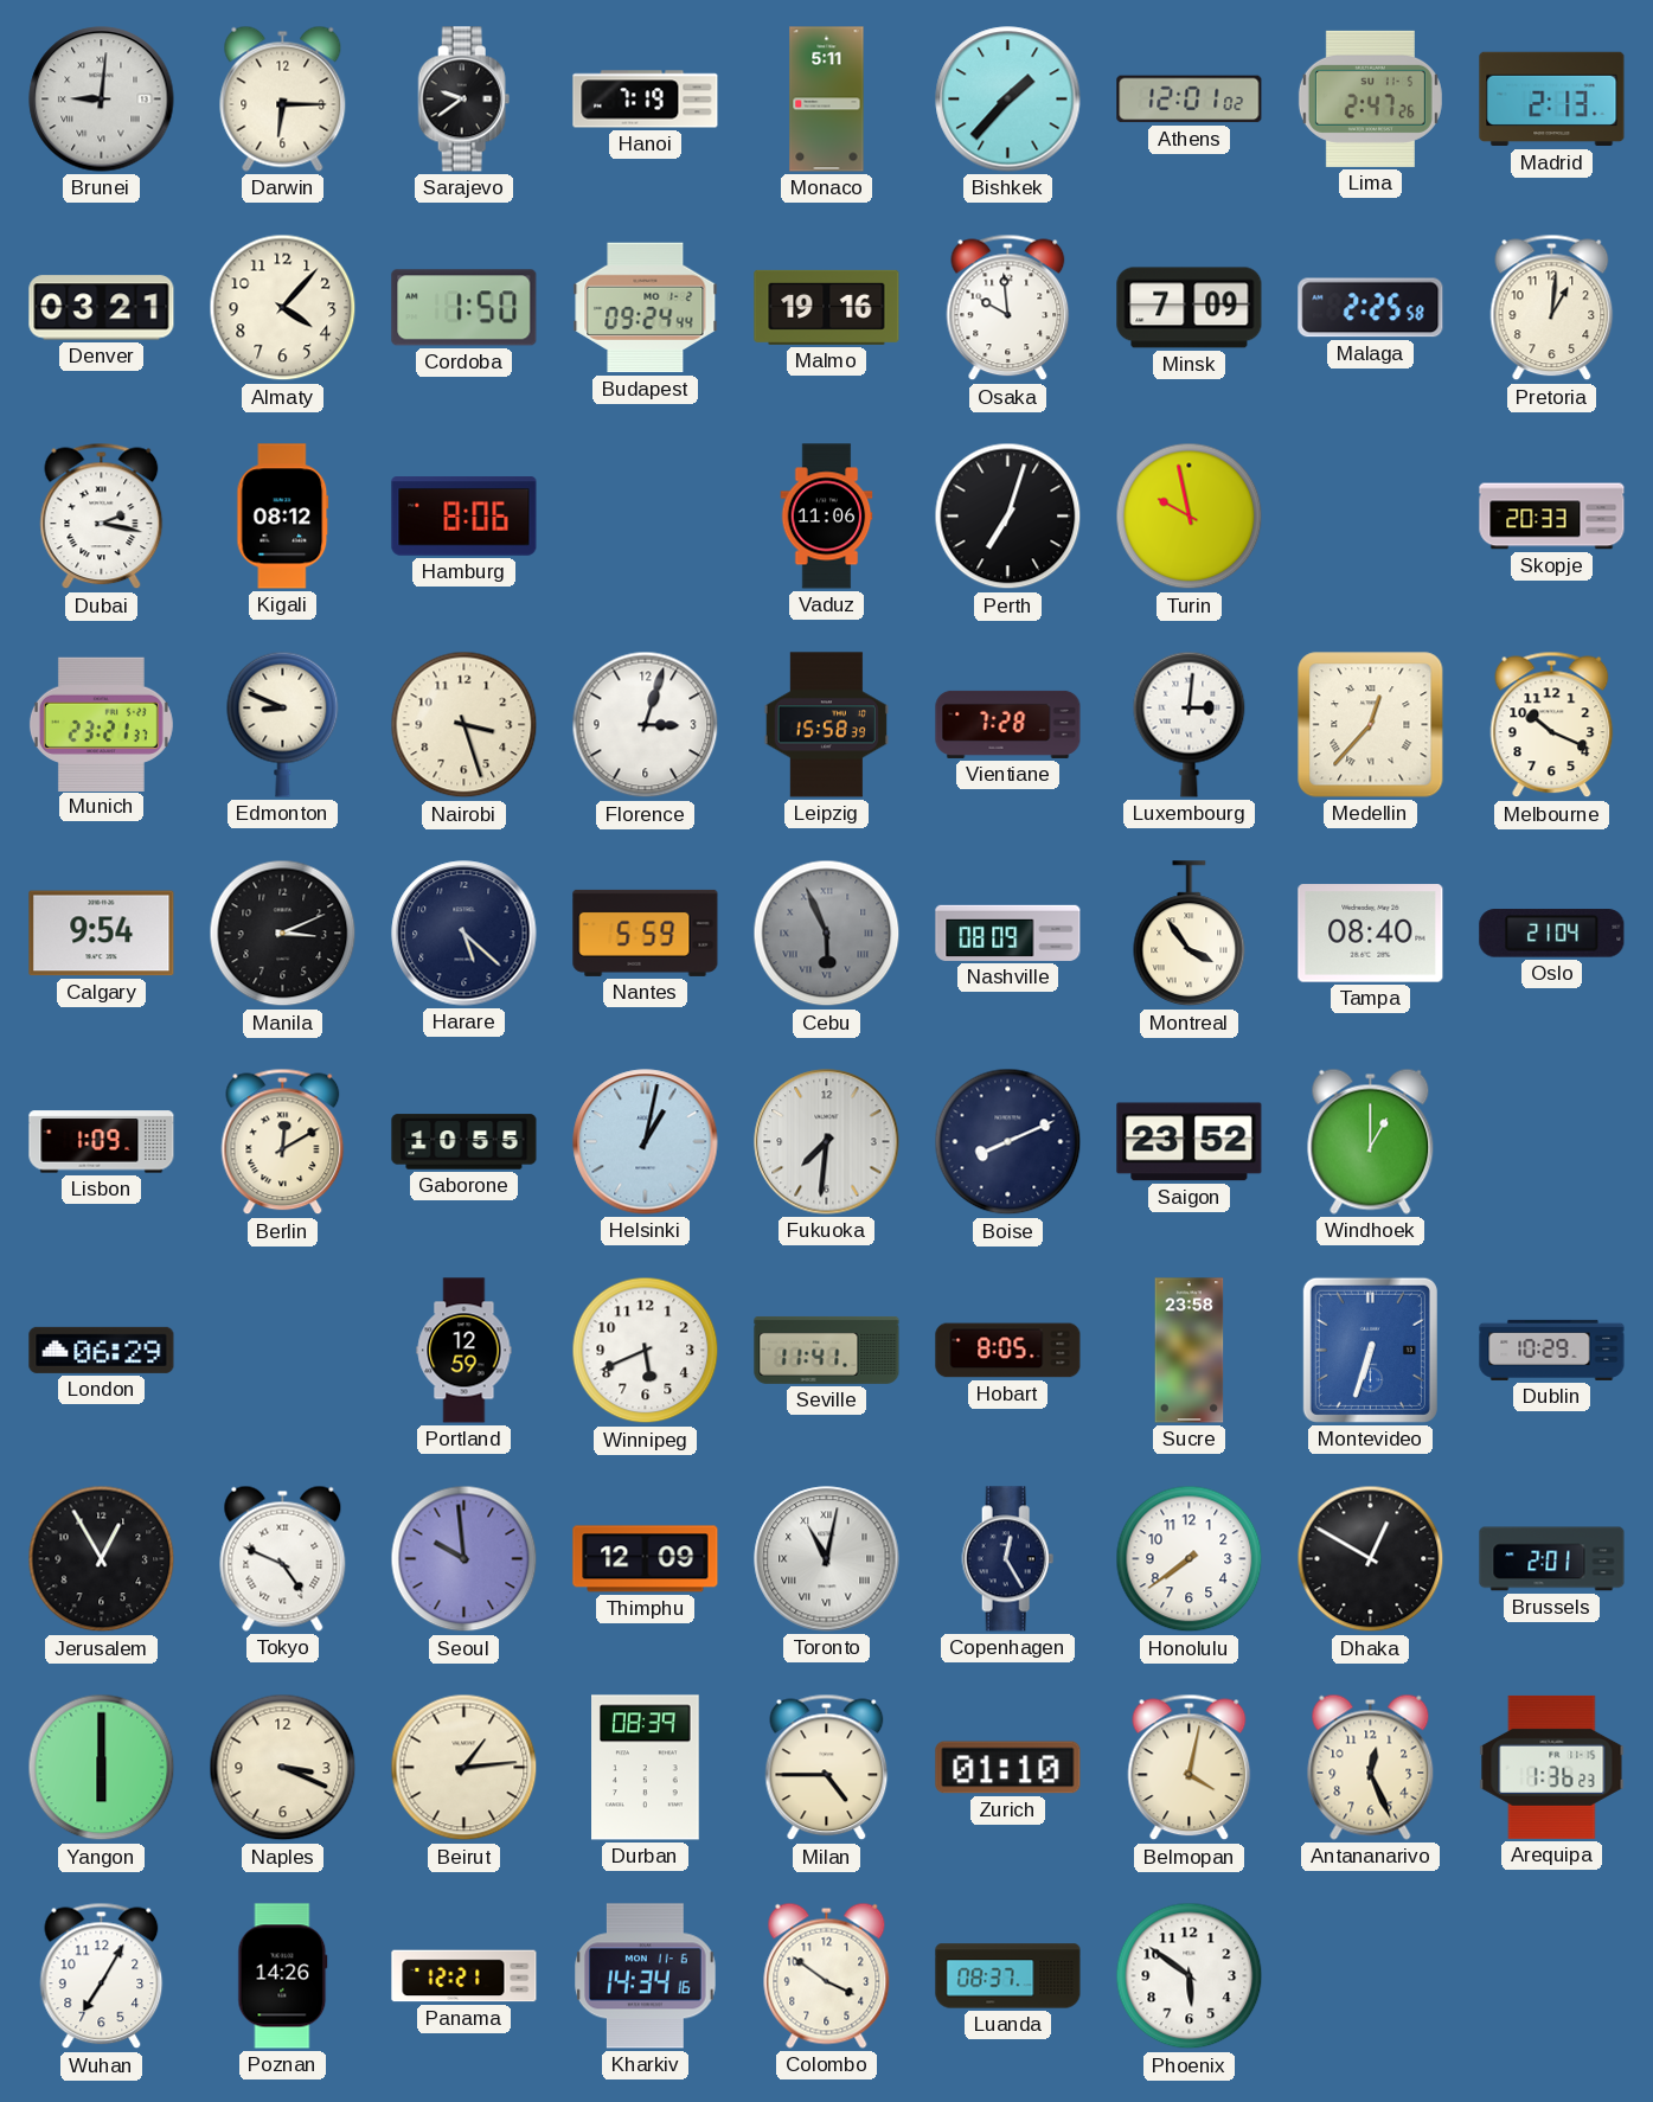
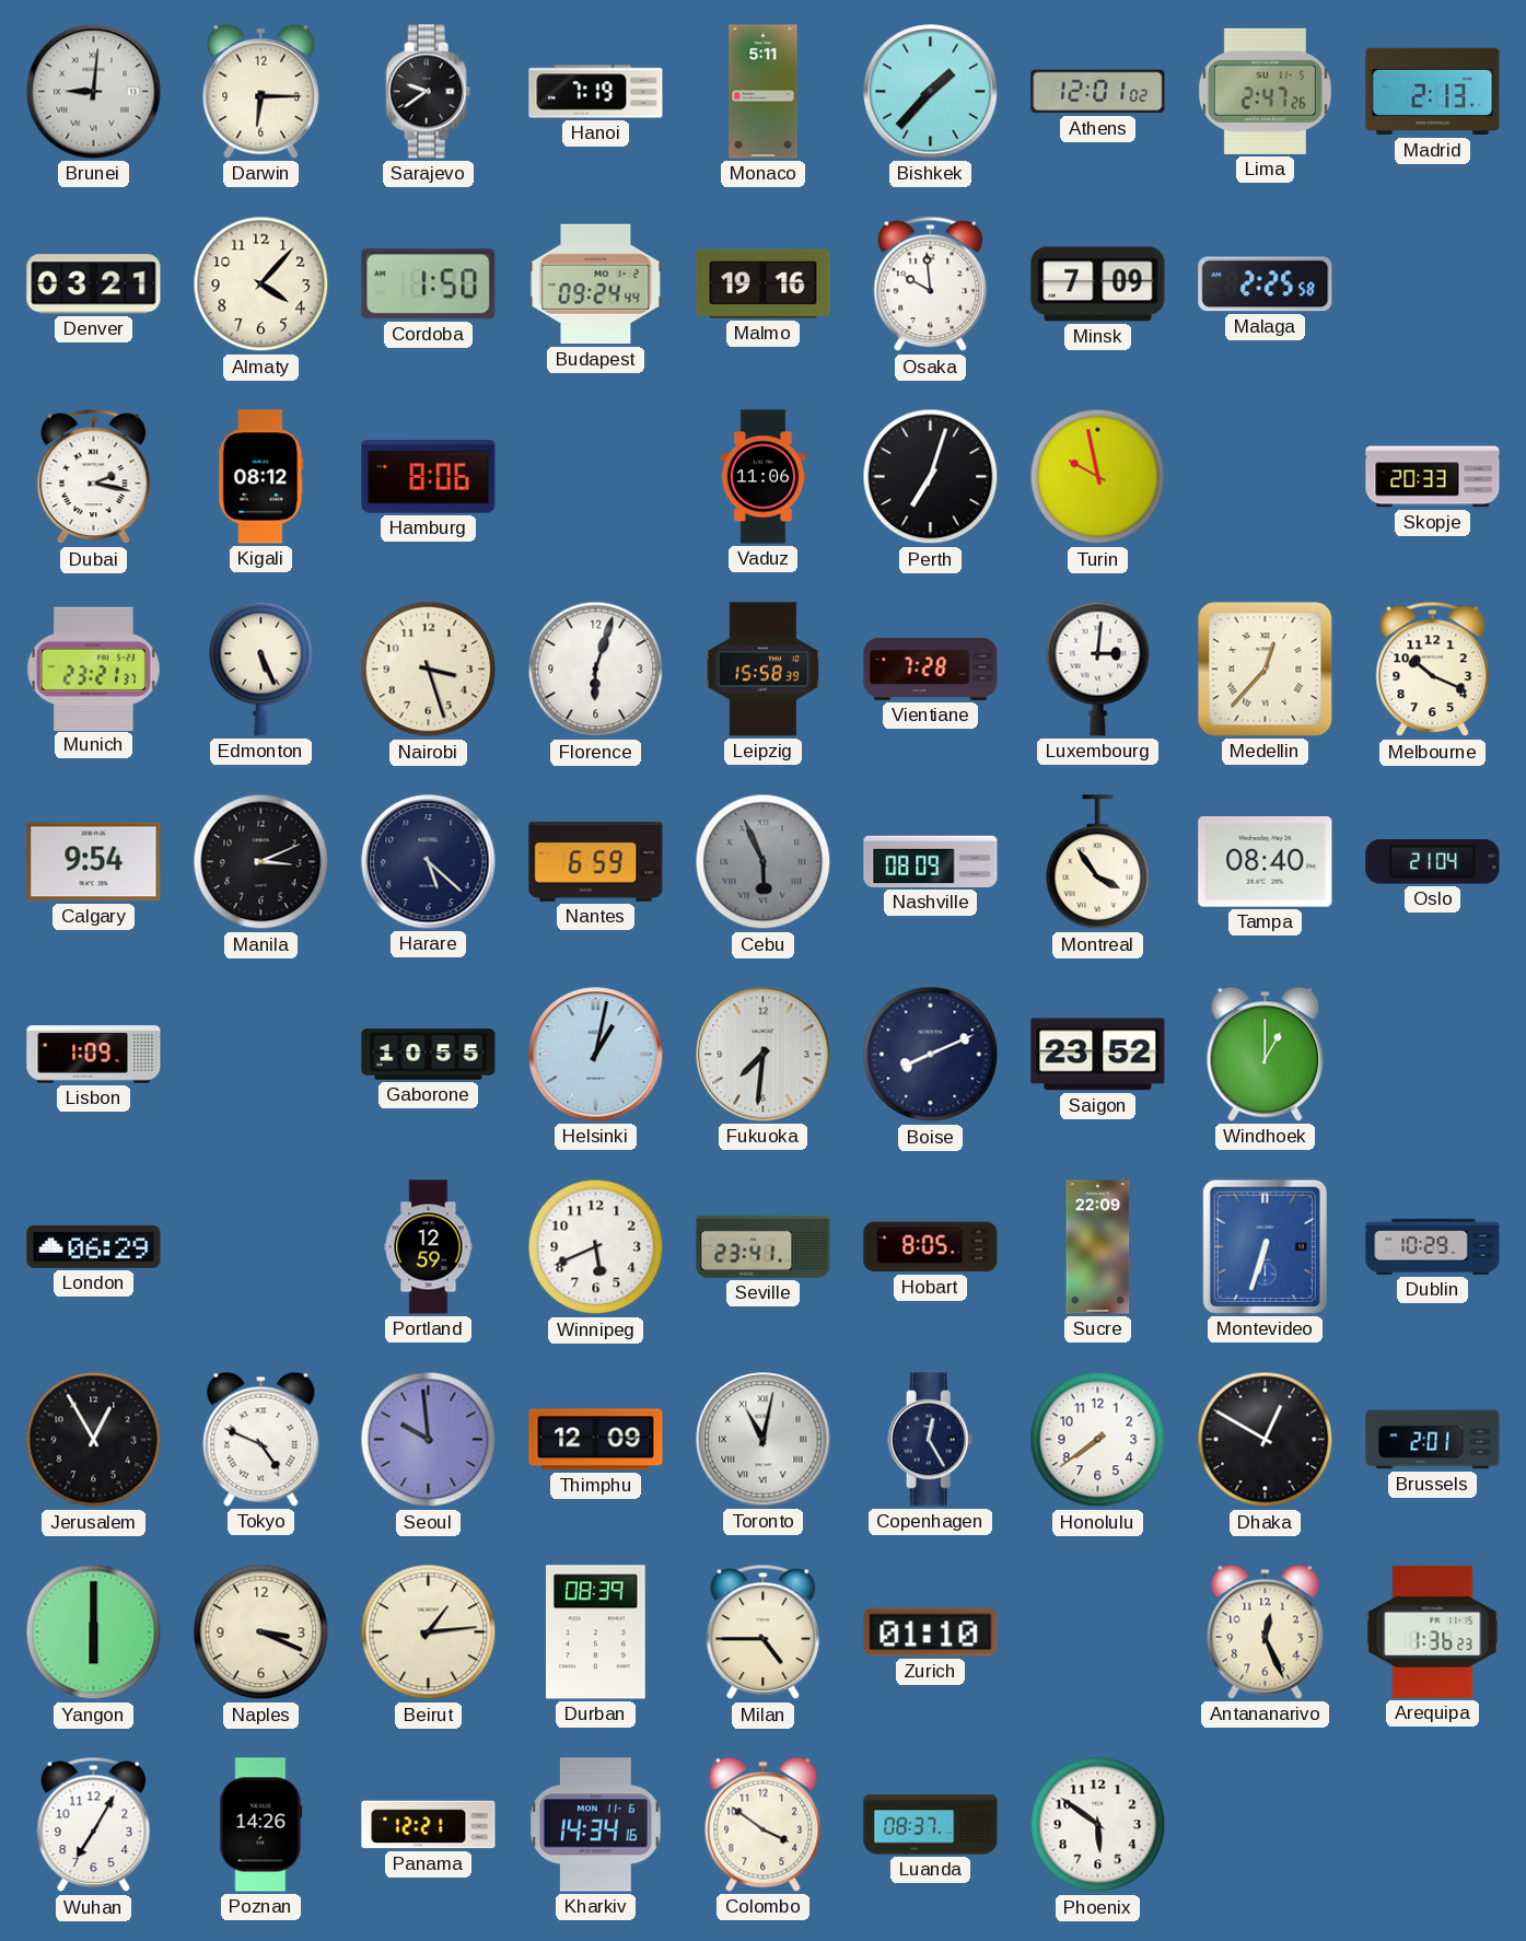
Pretoria: 1:01 -> none
Edmonton: 8:49 -> 5:26
Florence: 3:03 -> 6:03
Nantes: 5:59 -> 6:59
Berlin: 12:10 -> none
Seville: 11:41 -> 23:41
Sucre: 23:58 -> 22:09
Belmopan: 4:02 -> none
